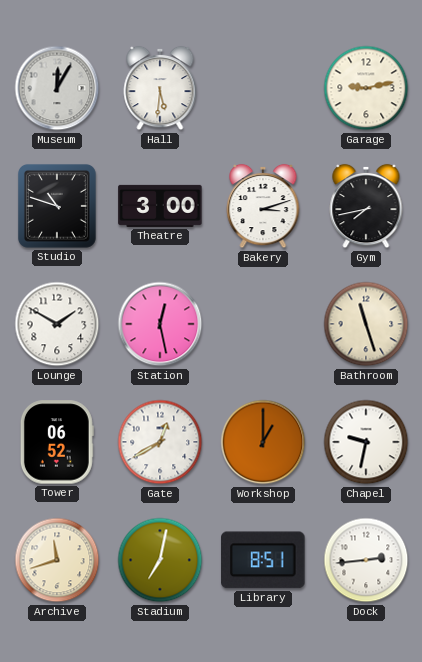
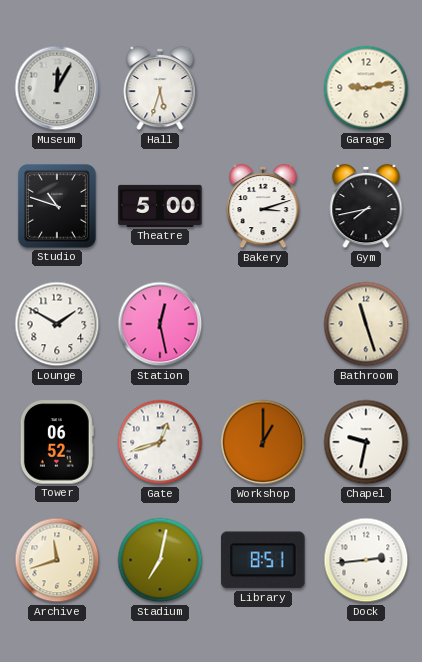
Hall: 5:31 -> 5:33
Theatre: 3:00 -> 5:00
Gate: 12:40 -> 12:42
